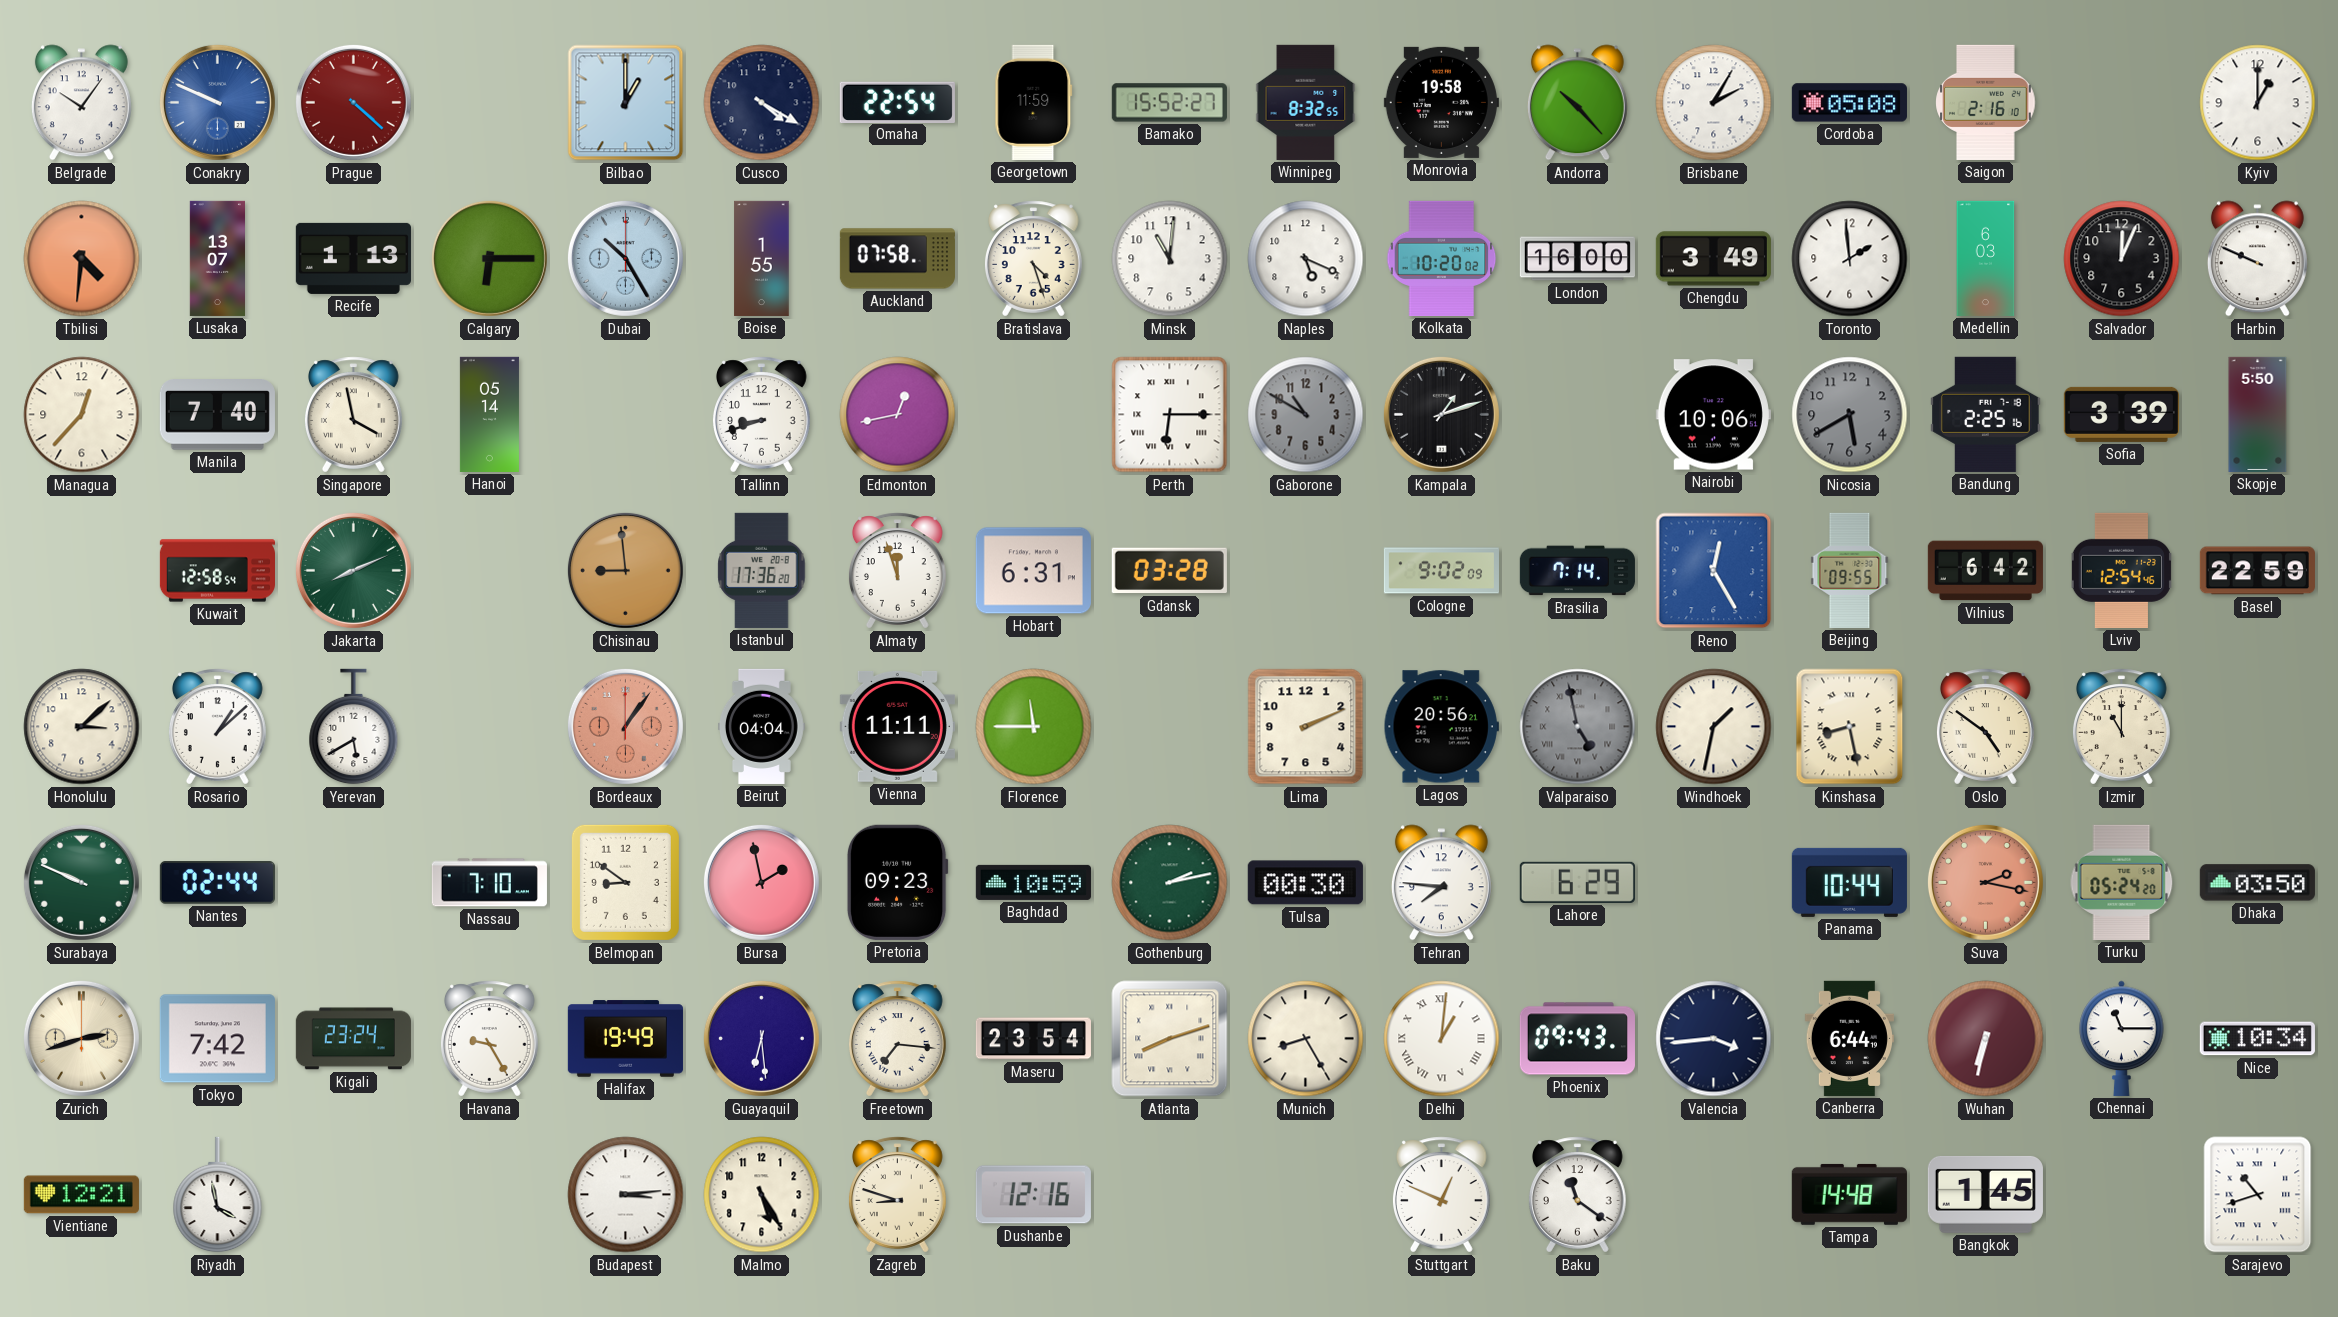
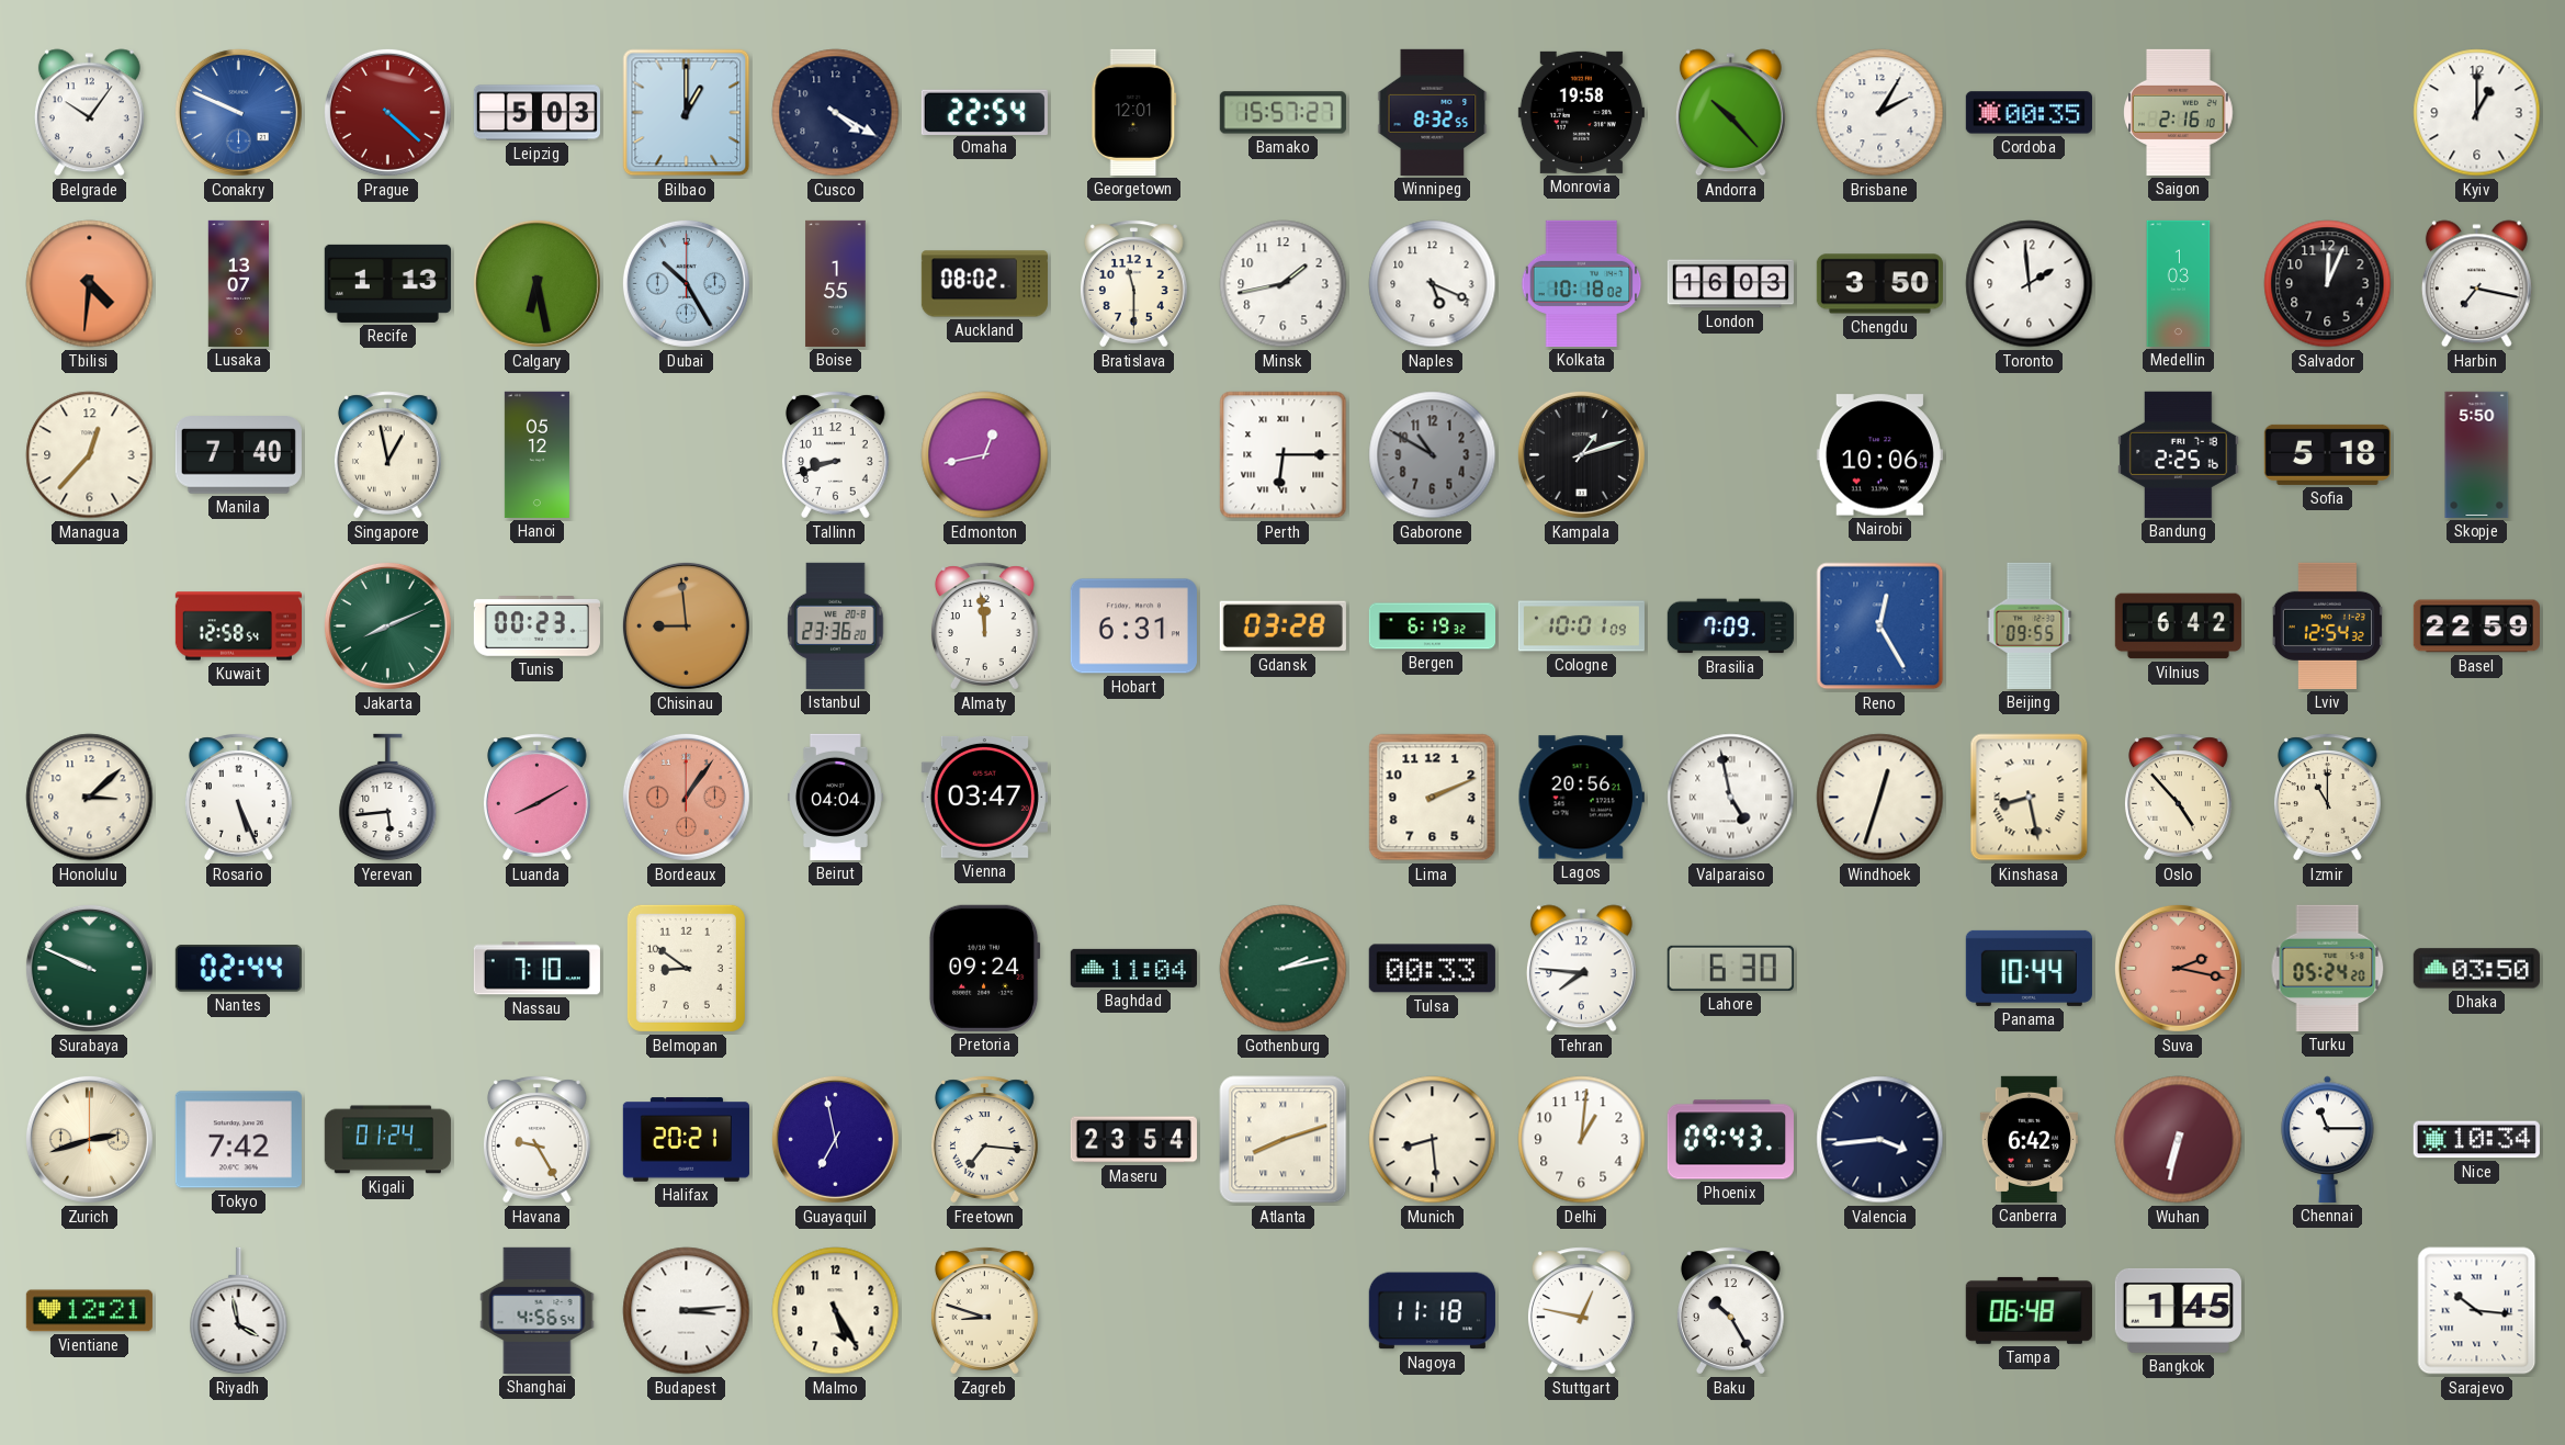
Leipzig: none -> 5:03
Georgetown: 11:59 -> 12:01
Bamako: 15:52 -> 15:57
Cordoba: 05:08 -> 00:35
Calgary: 6:15 -> 6:28
Auckland: 07:58 -> 08:02
Bratislava: 4:27 -> 11:30
Minsk: 11:01 -> 1:43
Kolkata: 10:20 -> 10:18
London: 16:00 -> 16:03
Chengdu: 3:49 -> 3:50
Medellin: 6:03 -> 1:03
Harbin: 9:49 -> 7:17
Singapore: 3:58 -> 12:58
Hanoi: 05:14 -> 05:12
Nicosia: 5:40 -> none
Sofia: 3:39 -> 5:18
Tunis: none -> 00:23
Istanbul: 17:36 -> 23:36
Almaty: 11:57 -> 11:59
Bergen: none -> 6:19
Cologne: 9:02 -> 10:01
Brasilia: 7:14 -> 7:09
Lviv: 12:54:46 -> 12:54:32
Rosario: 1:08 -> 5:26
Yerevan: 5:40 -> 5:44
Luanda: none -> 8:10
Vienna: 11:11 -> 03:47
Florence: 11:45 -> none
Valparaiso dial: grey -> white
Windhoek: 1:32 -> 12:33
Oslo: 4:51 -> 4:53
Bursa: 1:58 -> none
Pretoria: 09:23 -> 09:24
Baghdad: 10:59 -> 11:04
Tulsa: 00:30 -> 00:33
Lahore: 6:29 -> 6:30
Kigali: 23:24 -> 01:24
Halifax: 19:49 -> 20:21
Guayaquil: 6:29 -> 6:58
Munich: 8:25 -> 8:29
Delhi numerals: Roman -> Arabic
Canberra: 6:44 -> 6:42
Shanghai: none -> 4:56
Dushanbe: 12:16 -> none
Nagoya: none -> 11:18
Stuttgart: 12:49 -> 12:47
Baku: 11:21 -> 10:25
Tampa: 14:48 -> 06:48
Sarajevo: 10:42 -> 10:16
